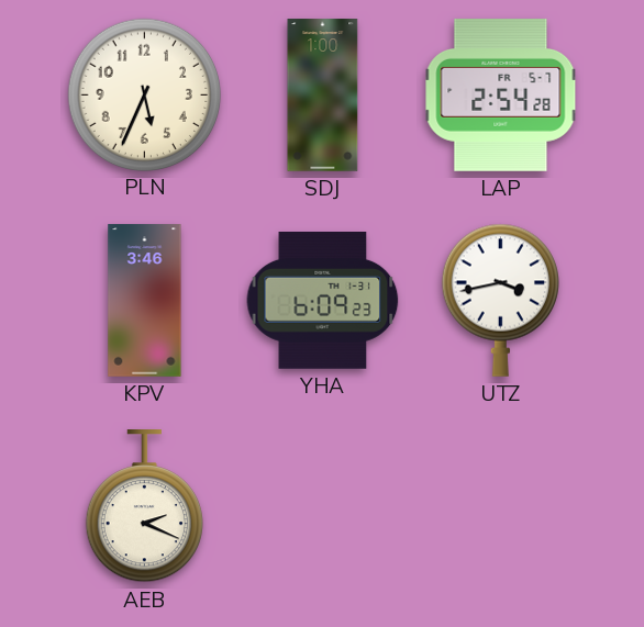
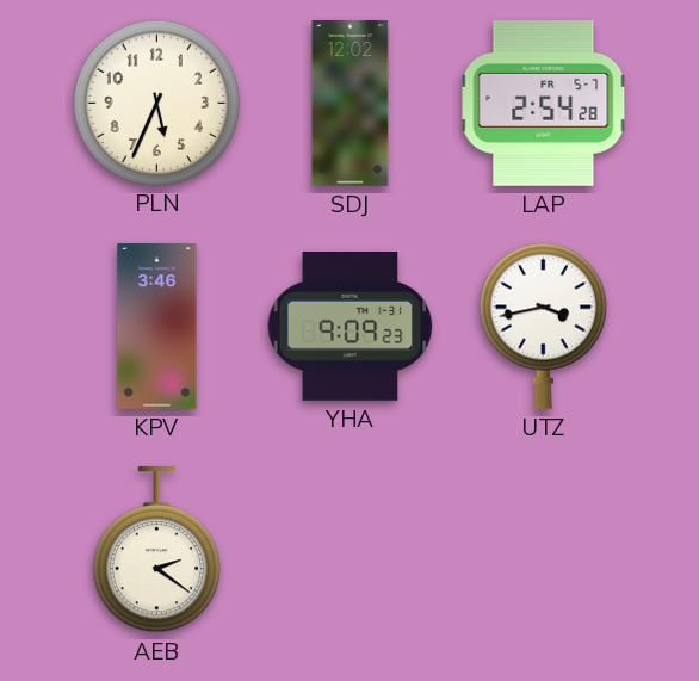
SDJ: 1:00 -> 12:02
YHA: 6:09 -> 9:09
AEB: 2:19 -> 2:21
